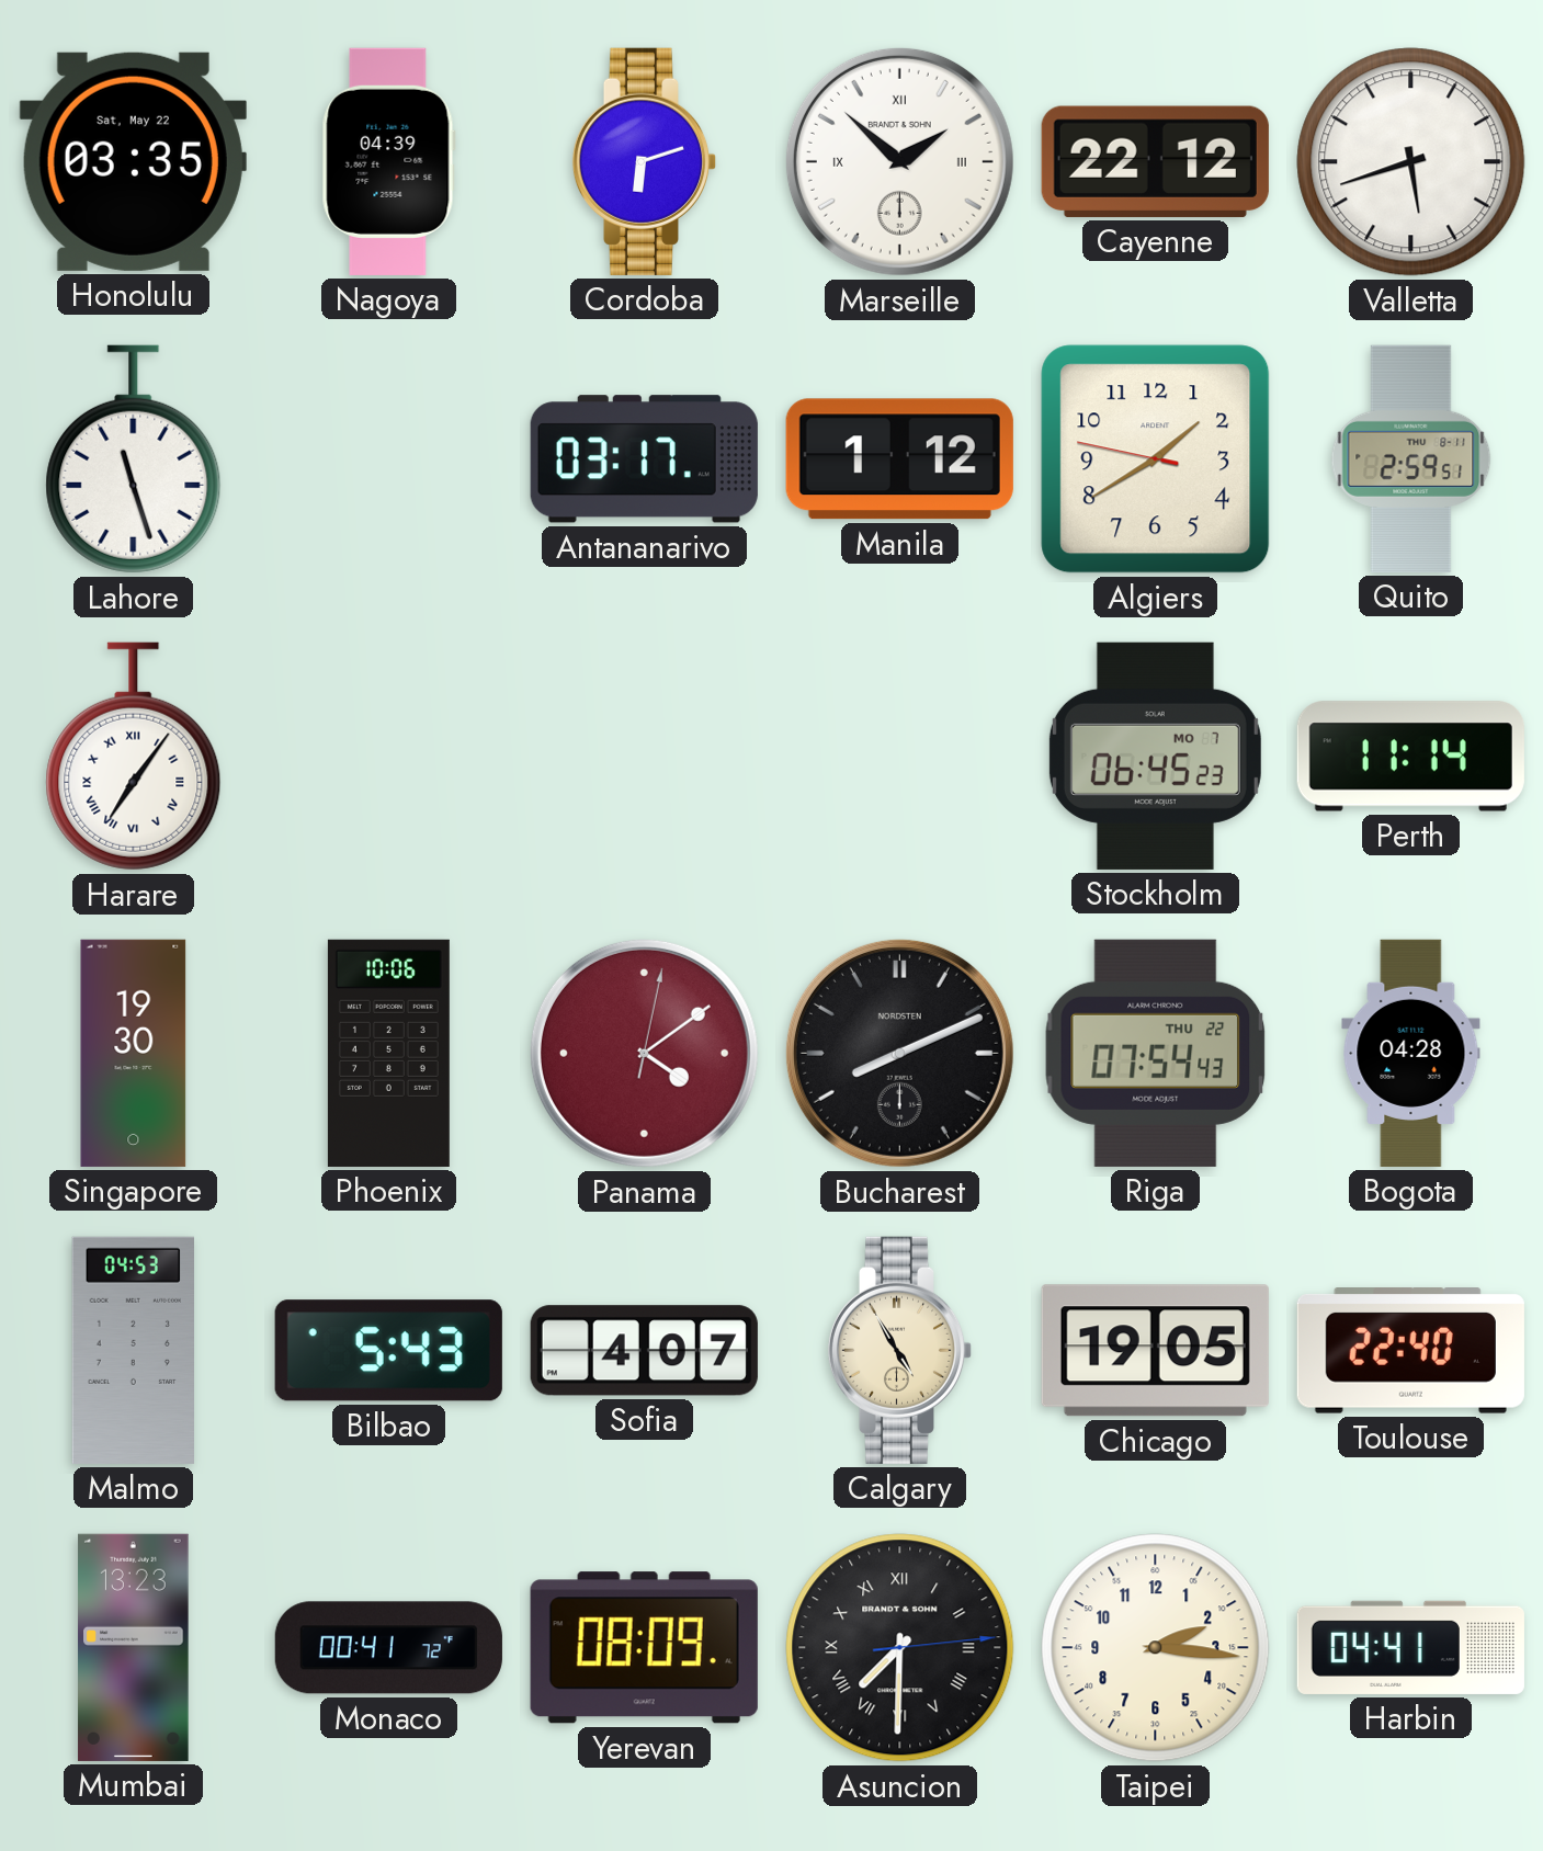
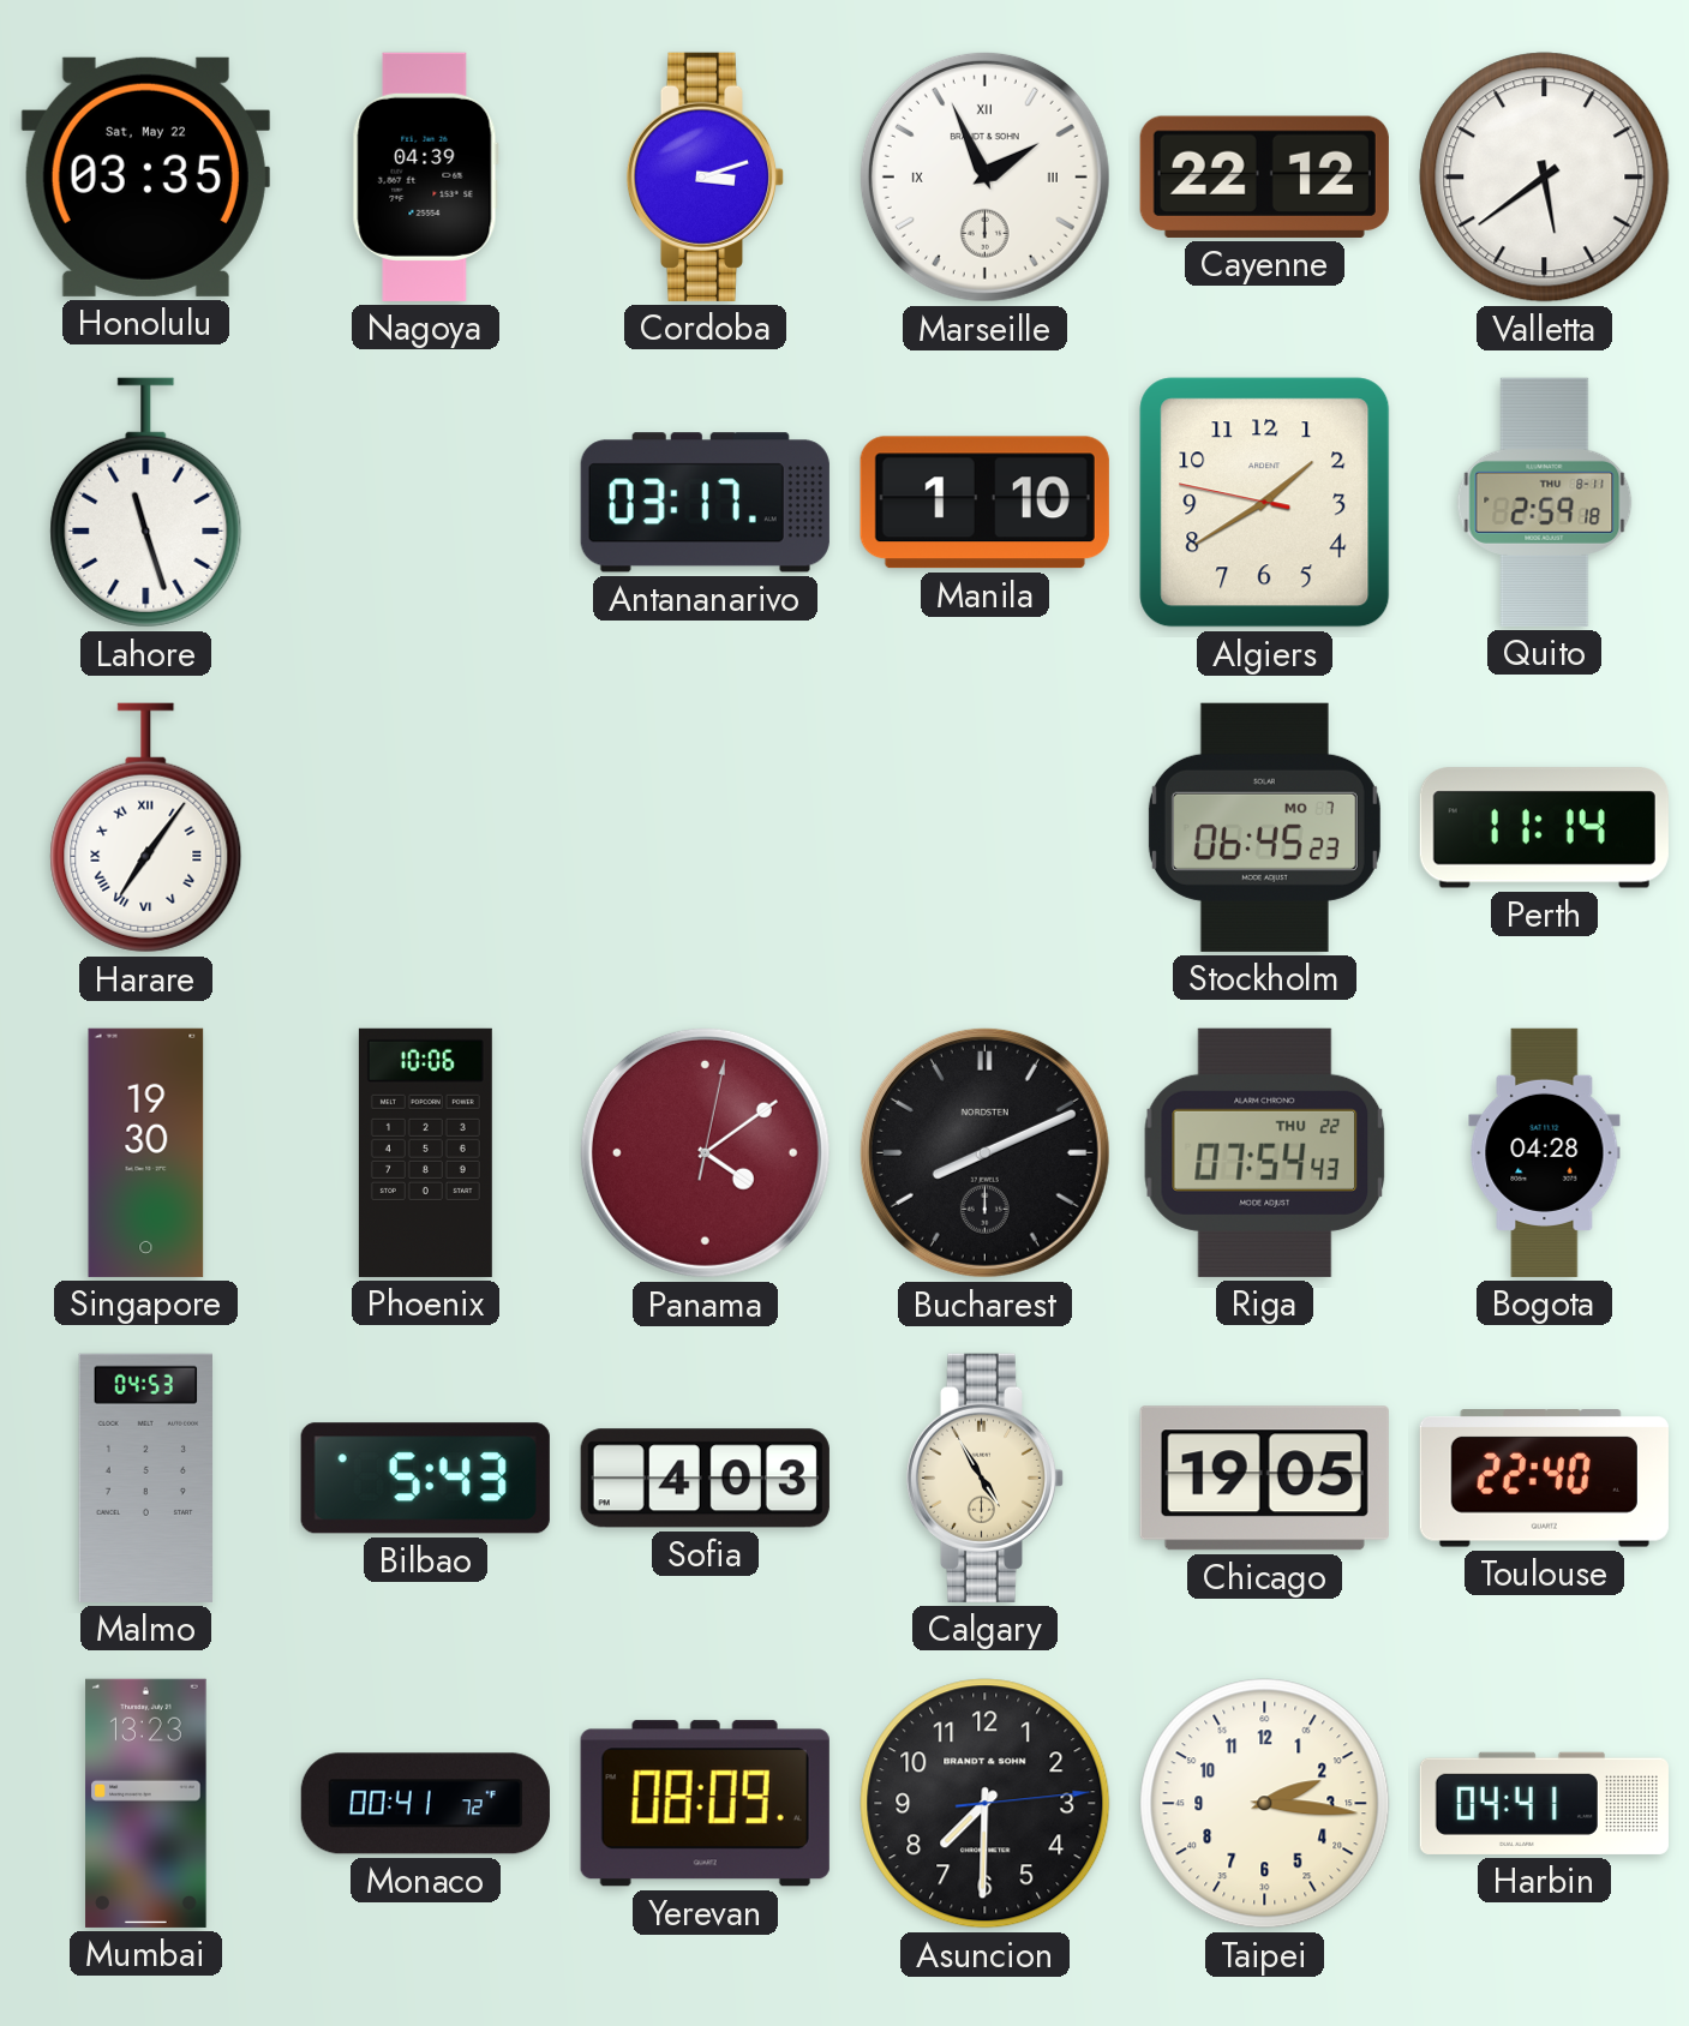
Cordoba: 6:12 -> 3:12
Marseille: 1:52 -> 1:56
Valletta: 5:42 -> 5:39
Manila: 1:12 -> 1:10
Quito: 2:59:51 -> 2:59:18
Sofia: 4:07 -> 4:03
Asuncion numerals: Roman -> Arabic
